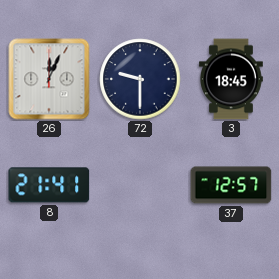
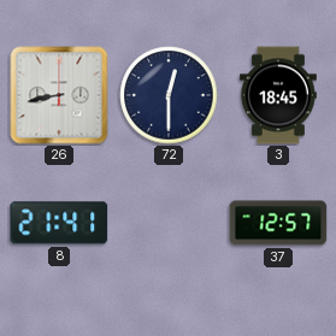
26: 12:04 -> 8:43
72: 9:30 -> 12:30
